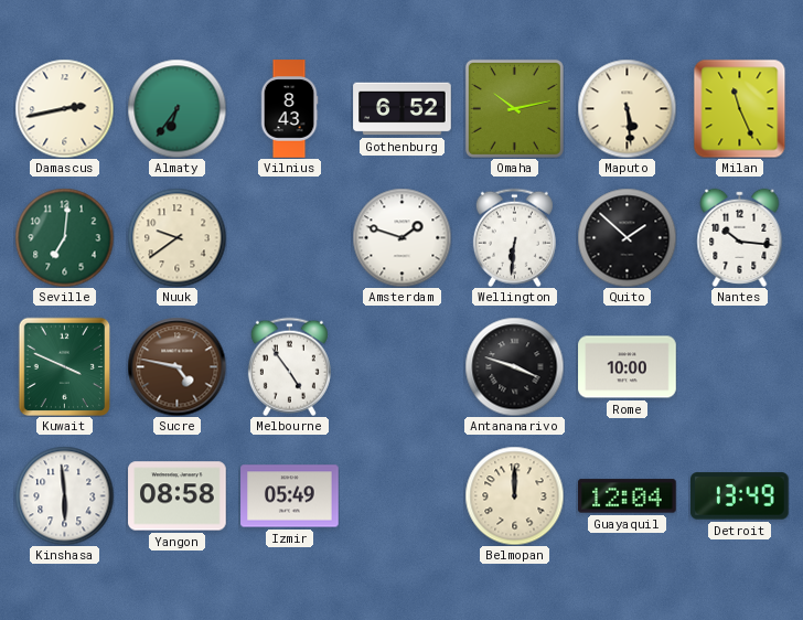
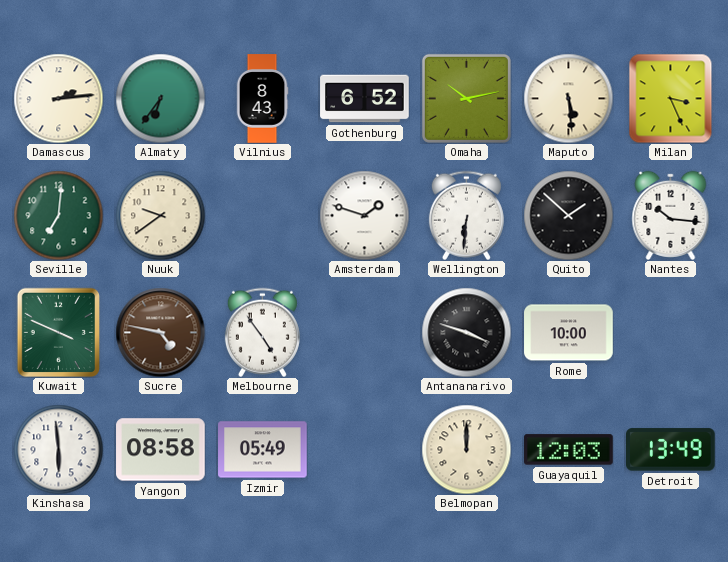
Damascus: 2:43 -> 2:14
Milan: 11:26 -> 3:26
Guayaquil: 12:04 -> 12:03
